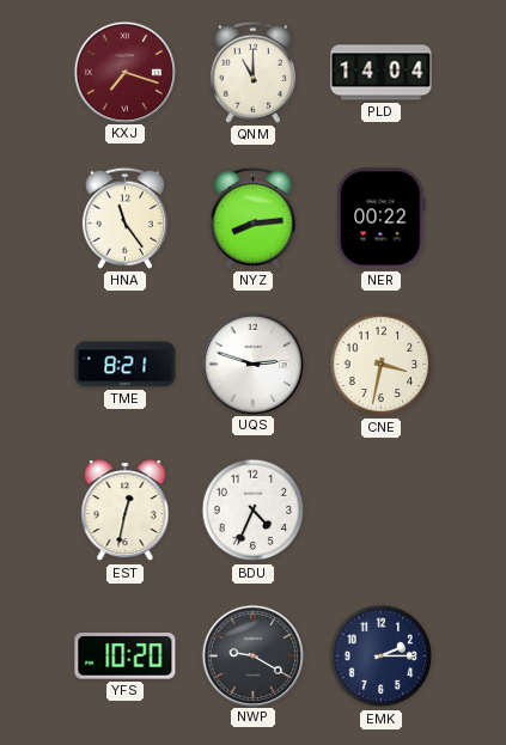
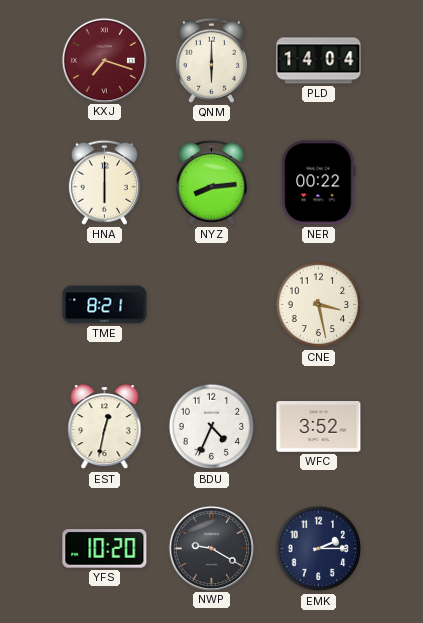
QNM: 11:00 -> 6:00
HNA: 11:24 -> 6:00
UQS: 2:48 -> none
CNE: 3:32 -> 3:28
WFC: none -> 3:52
